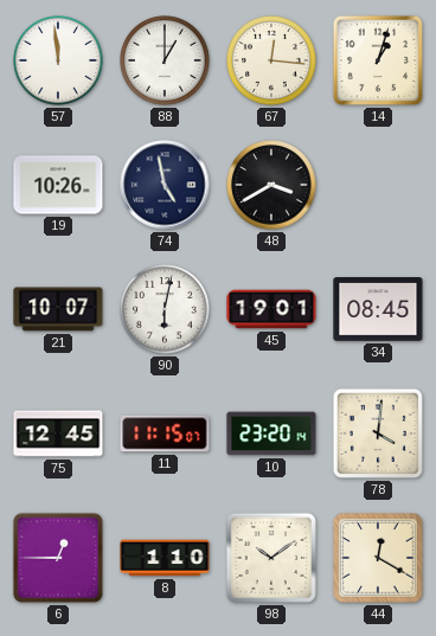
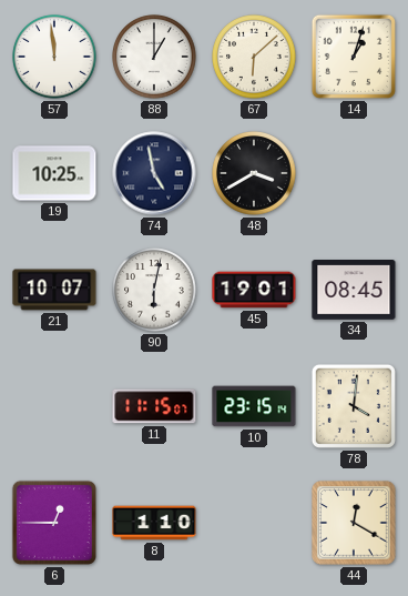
67: 12:16 -> 6:08
19: 10:26 -> 10:25
75: 12:45 -> none
10: 23:20 -> 23:15
98: 10:09 -> none
